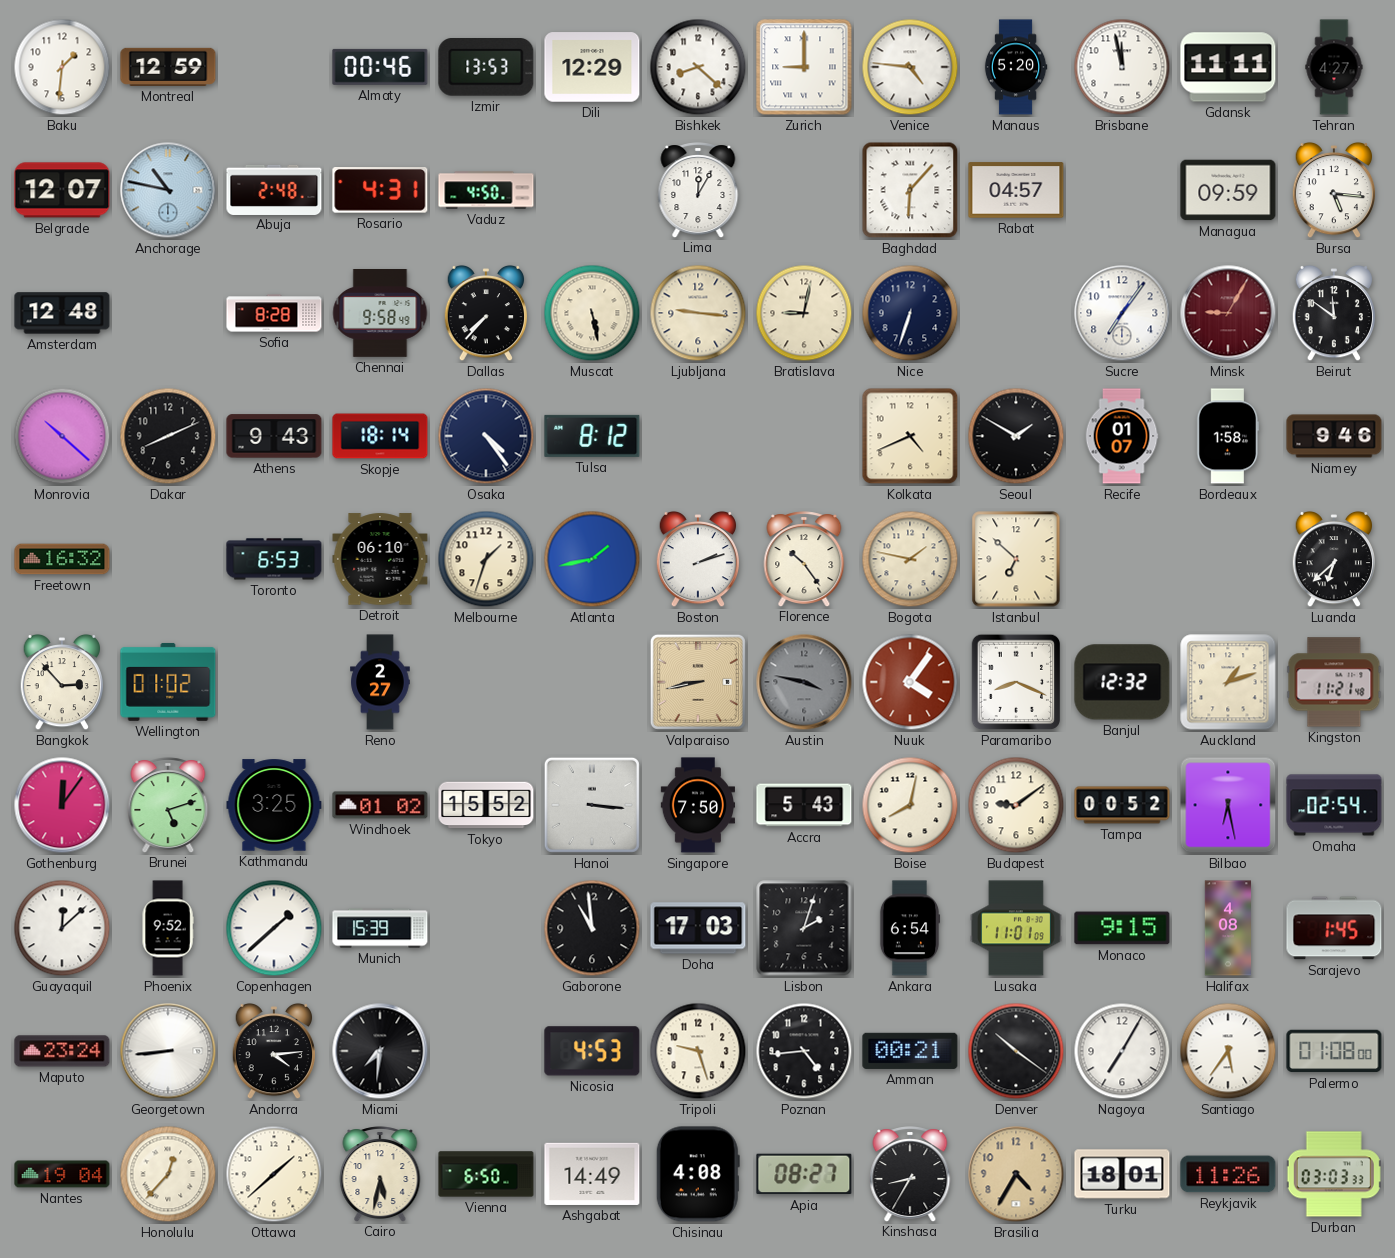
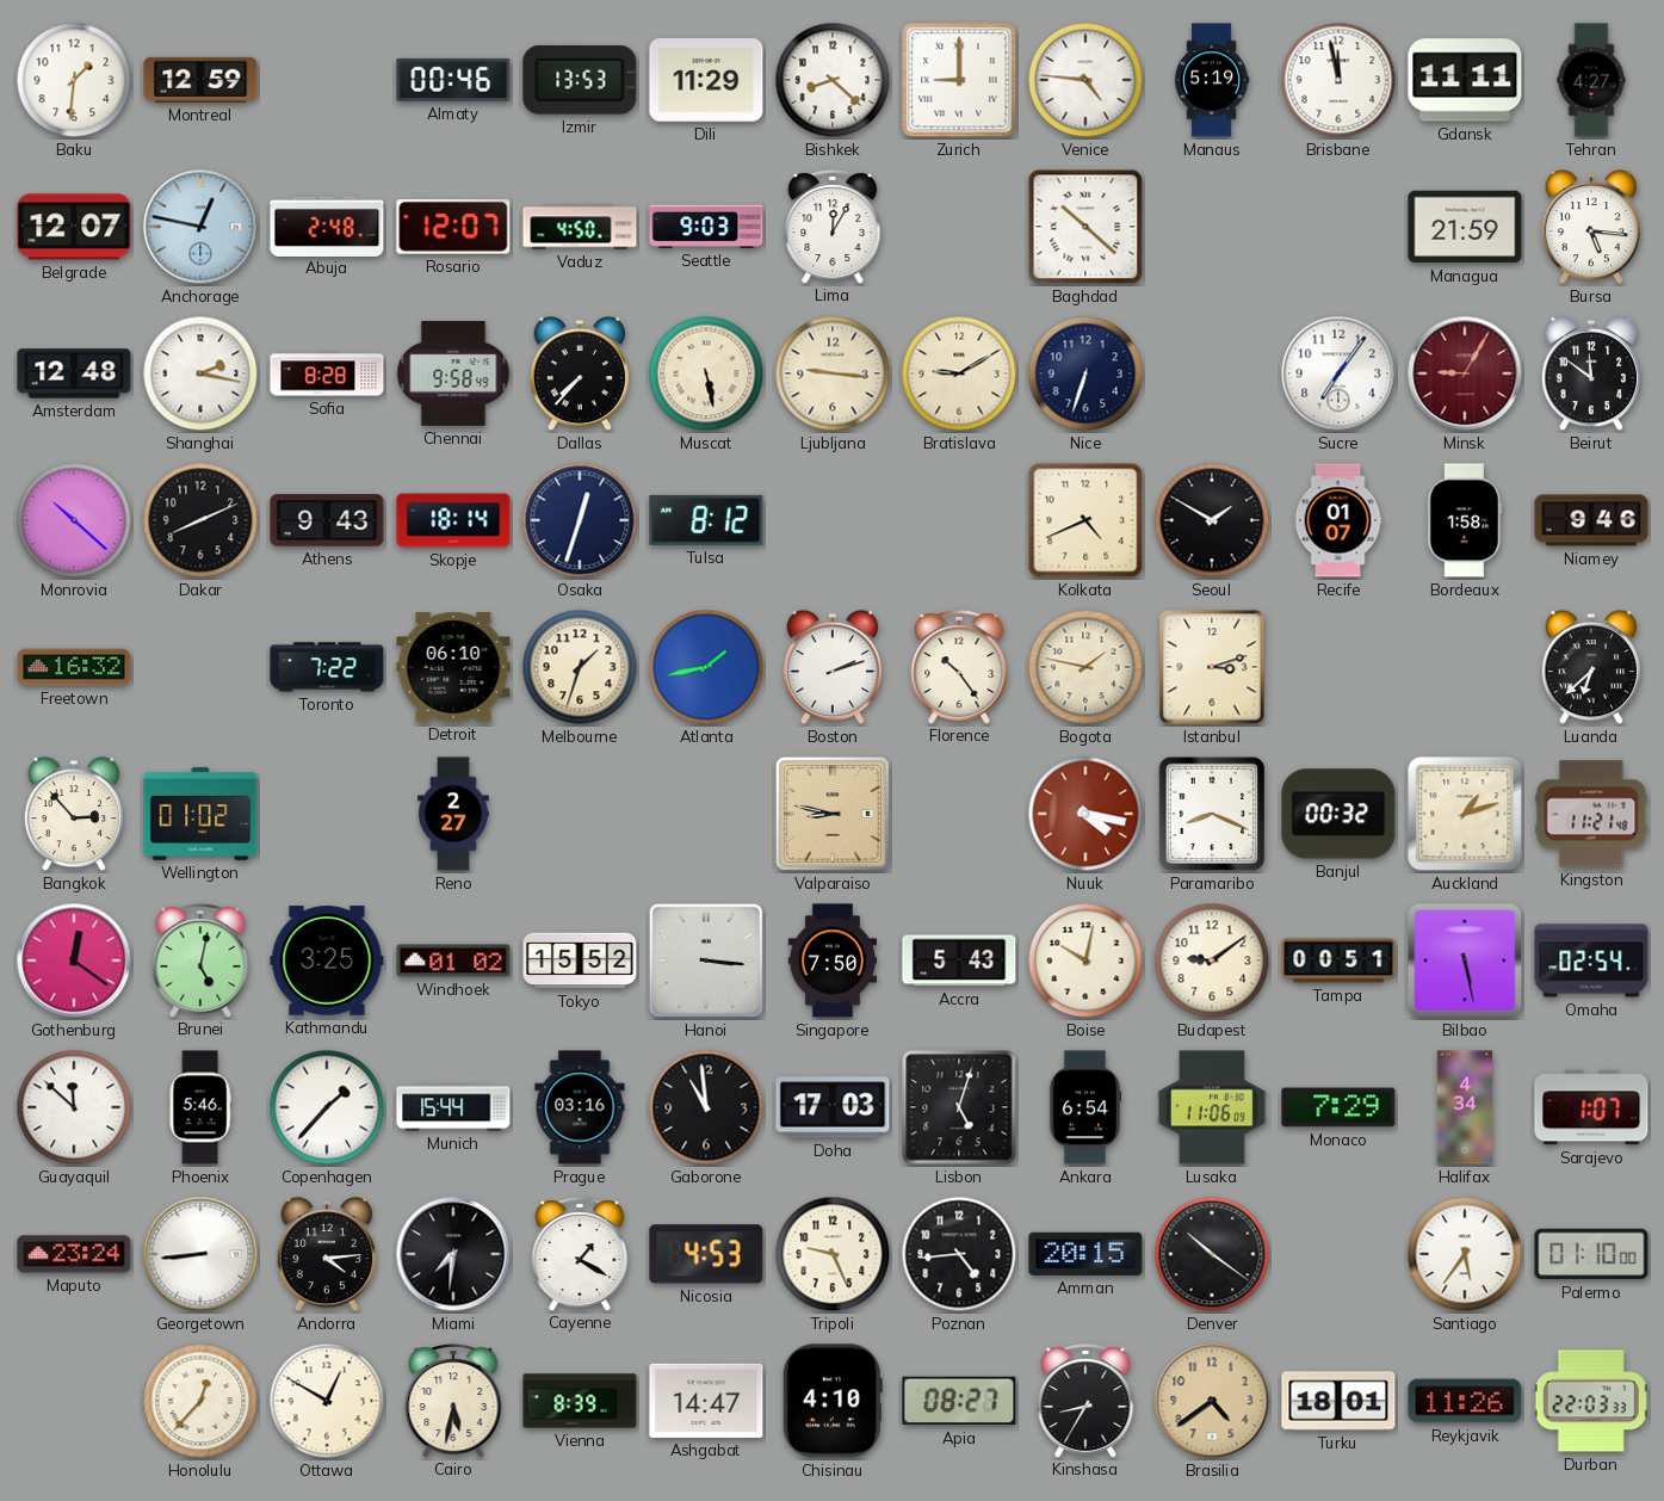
Dili: 12:29 -> 11:29
Manaus: 5:20 -> 5:19
Anchorage: 10:47 -> 12:47
Rosario: 4:31 -> 12:07
Seattle: none -> 9:03
Baghdad: 6:07 -> 10:22
Rabat: 04:57 -> none
Managua: 09:59 -> 21:59
Shanghai: none -> 2:17
Bratislava: 9:02 -> 9:10
Osaka: 4:24 -> 12:33
Toronto: 6:53 -> 7:22
Istanbul: 6:52 -> 3:12
Valparaiso: 8:43 -> 8:47
Austin: 3:47 -> none
Nuuk: 4:06 -> 4:17
Banjul: 12:32 -> 00:32
Gothenburg: 12:06 -> 12:21
Brunei: 5:12 -> 5:02
Boise: 8:02 -> 10:02
Tampa: 00:52 -> 00:51
Bilbao: 6:28 -> 5:28
Guayaquil: 12:08 -> 11:52
Phoenix: 9:52 -> 5:46
Copenhagen: 1:38 -> 1:37
Munich: 15:39 -> 15:44
Prague: none -> 03:16
Lisbon: 2:03 -> 5:03
Lusaka: 11:01 -> 11:06
Monaco: 9:15 -> 7:29
Halifax: 4:08 -> 4:34
Sarajevo: 1:45 -> 1:07
Cayenne: none -> 1:20
Tripoli: 9:27 -> 9:26
Amman: 00:21 -> 20:15
Nagoya: 7:05 -> none
Palermo: 01:08 -> 01:10
Nantes: 19:04 -> none
Ottawa: 1:38 -> 12:50
Vienna: 6:50 -> 8:39
Ashgabat: 14:49 -> 14:47
Chisinau: 4:08 -> 4:10
Brasilia: 4:35 -> 4:39
Durban: 03:03 -> 22:03
